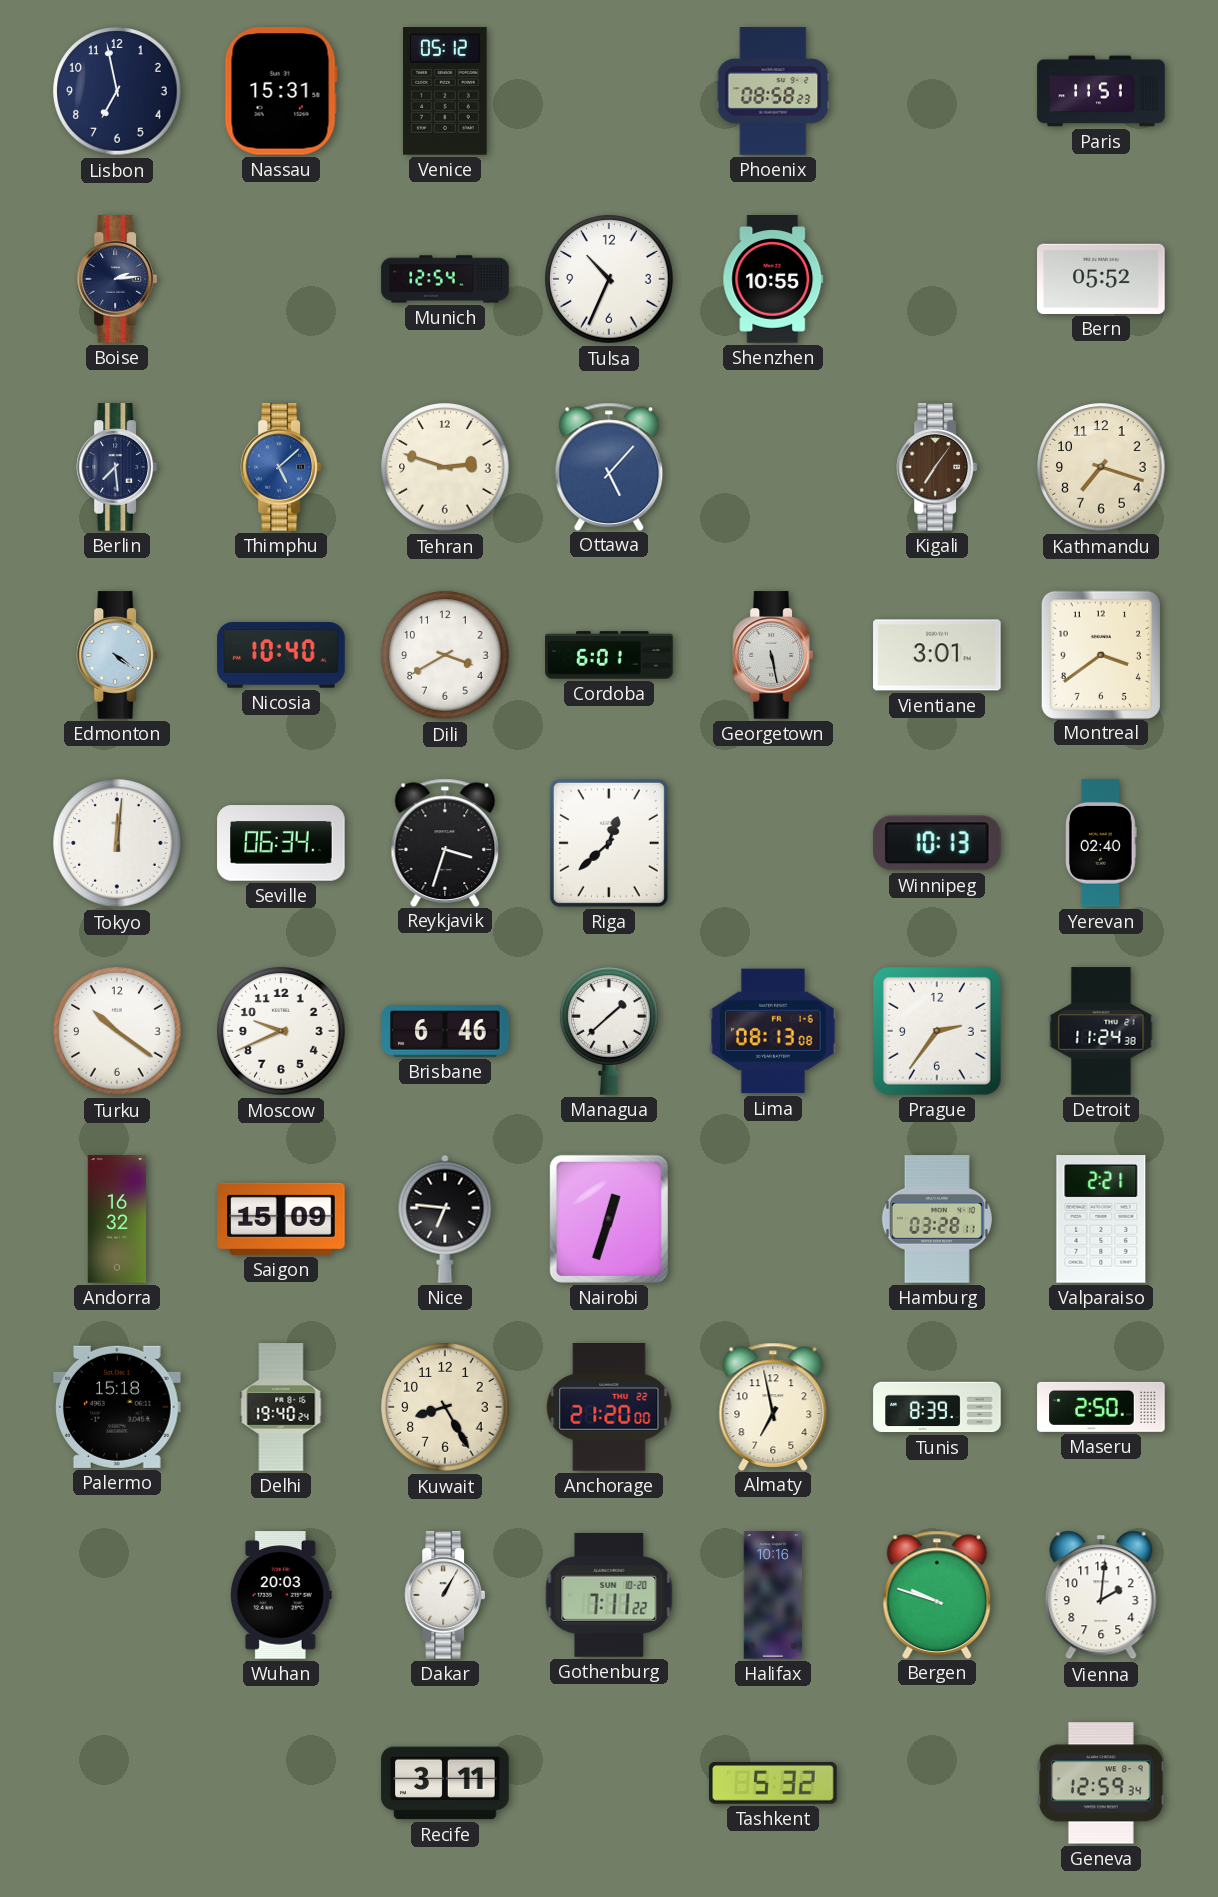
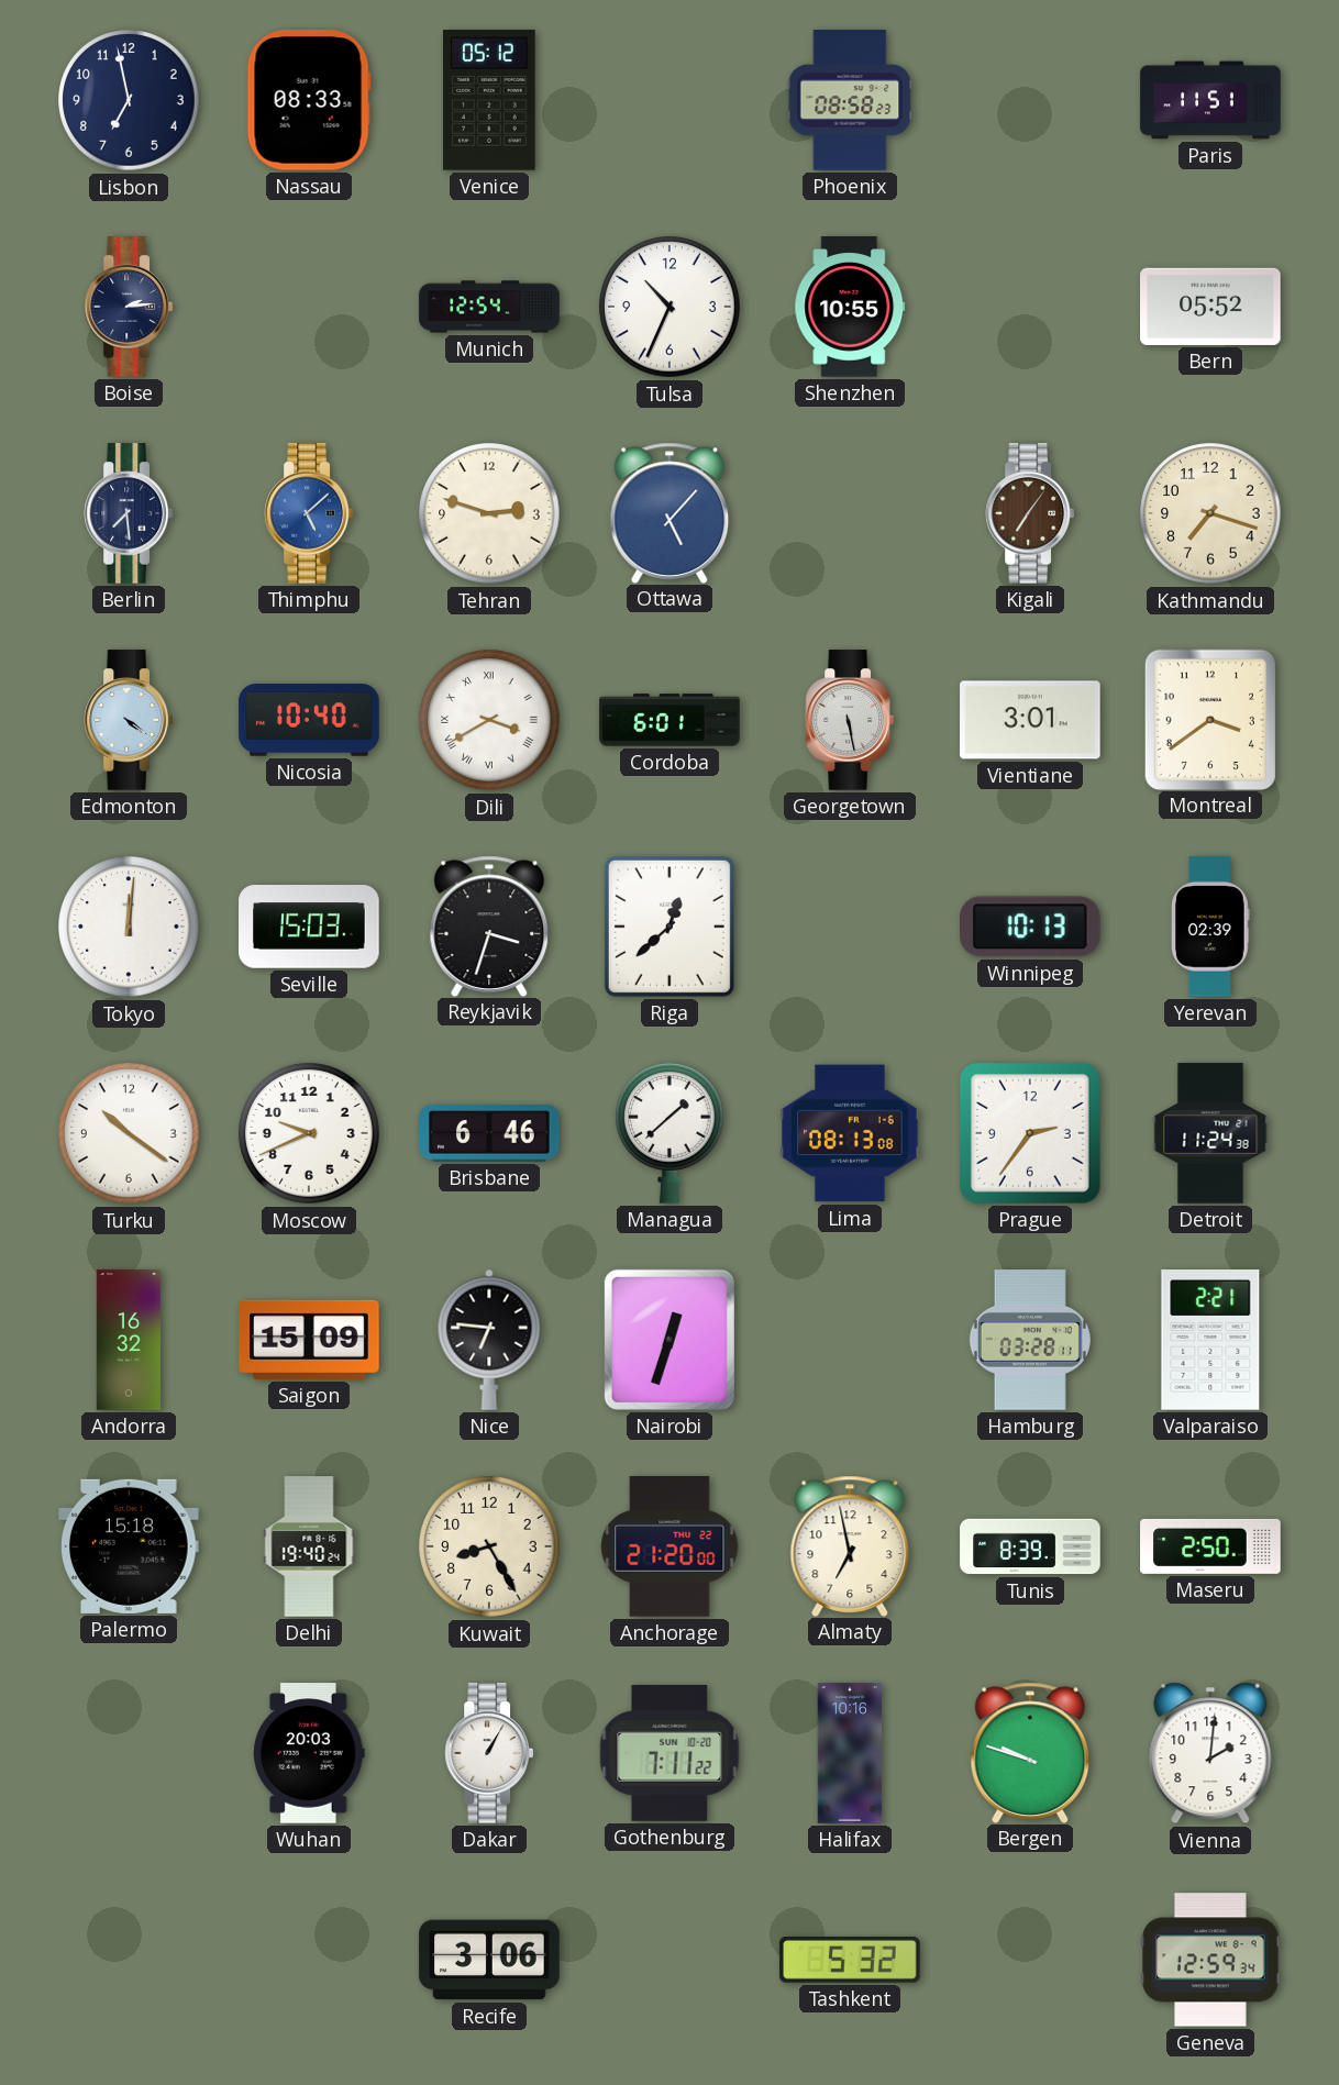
Nassau: 15:31 -> 08:33
Dili numerals: Arabic -> Roman
Seville: 06:34 -> 15:03
Yerevan: 02:40 -> 02:39
Recife: 3:11 -> 3:06
